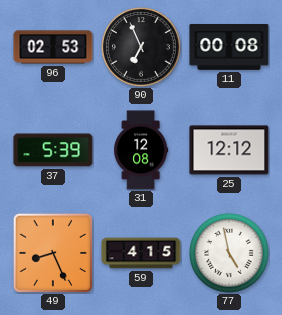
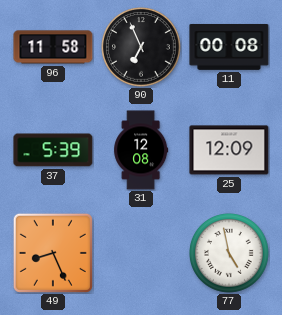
96: 02:53 -> 11:58
25: 12:12 -> 12:09
59: 4:15 -> none
